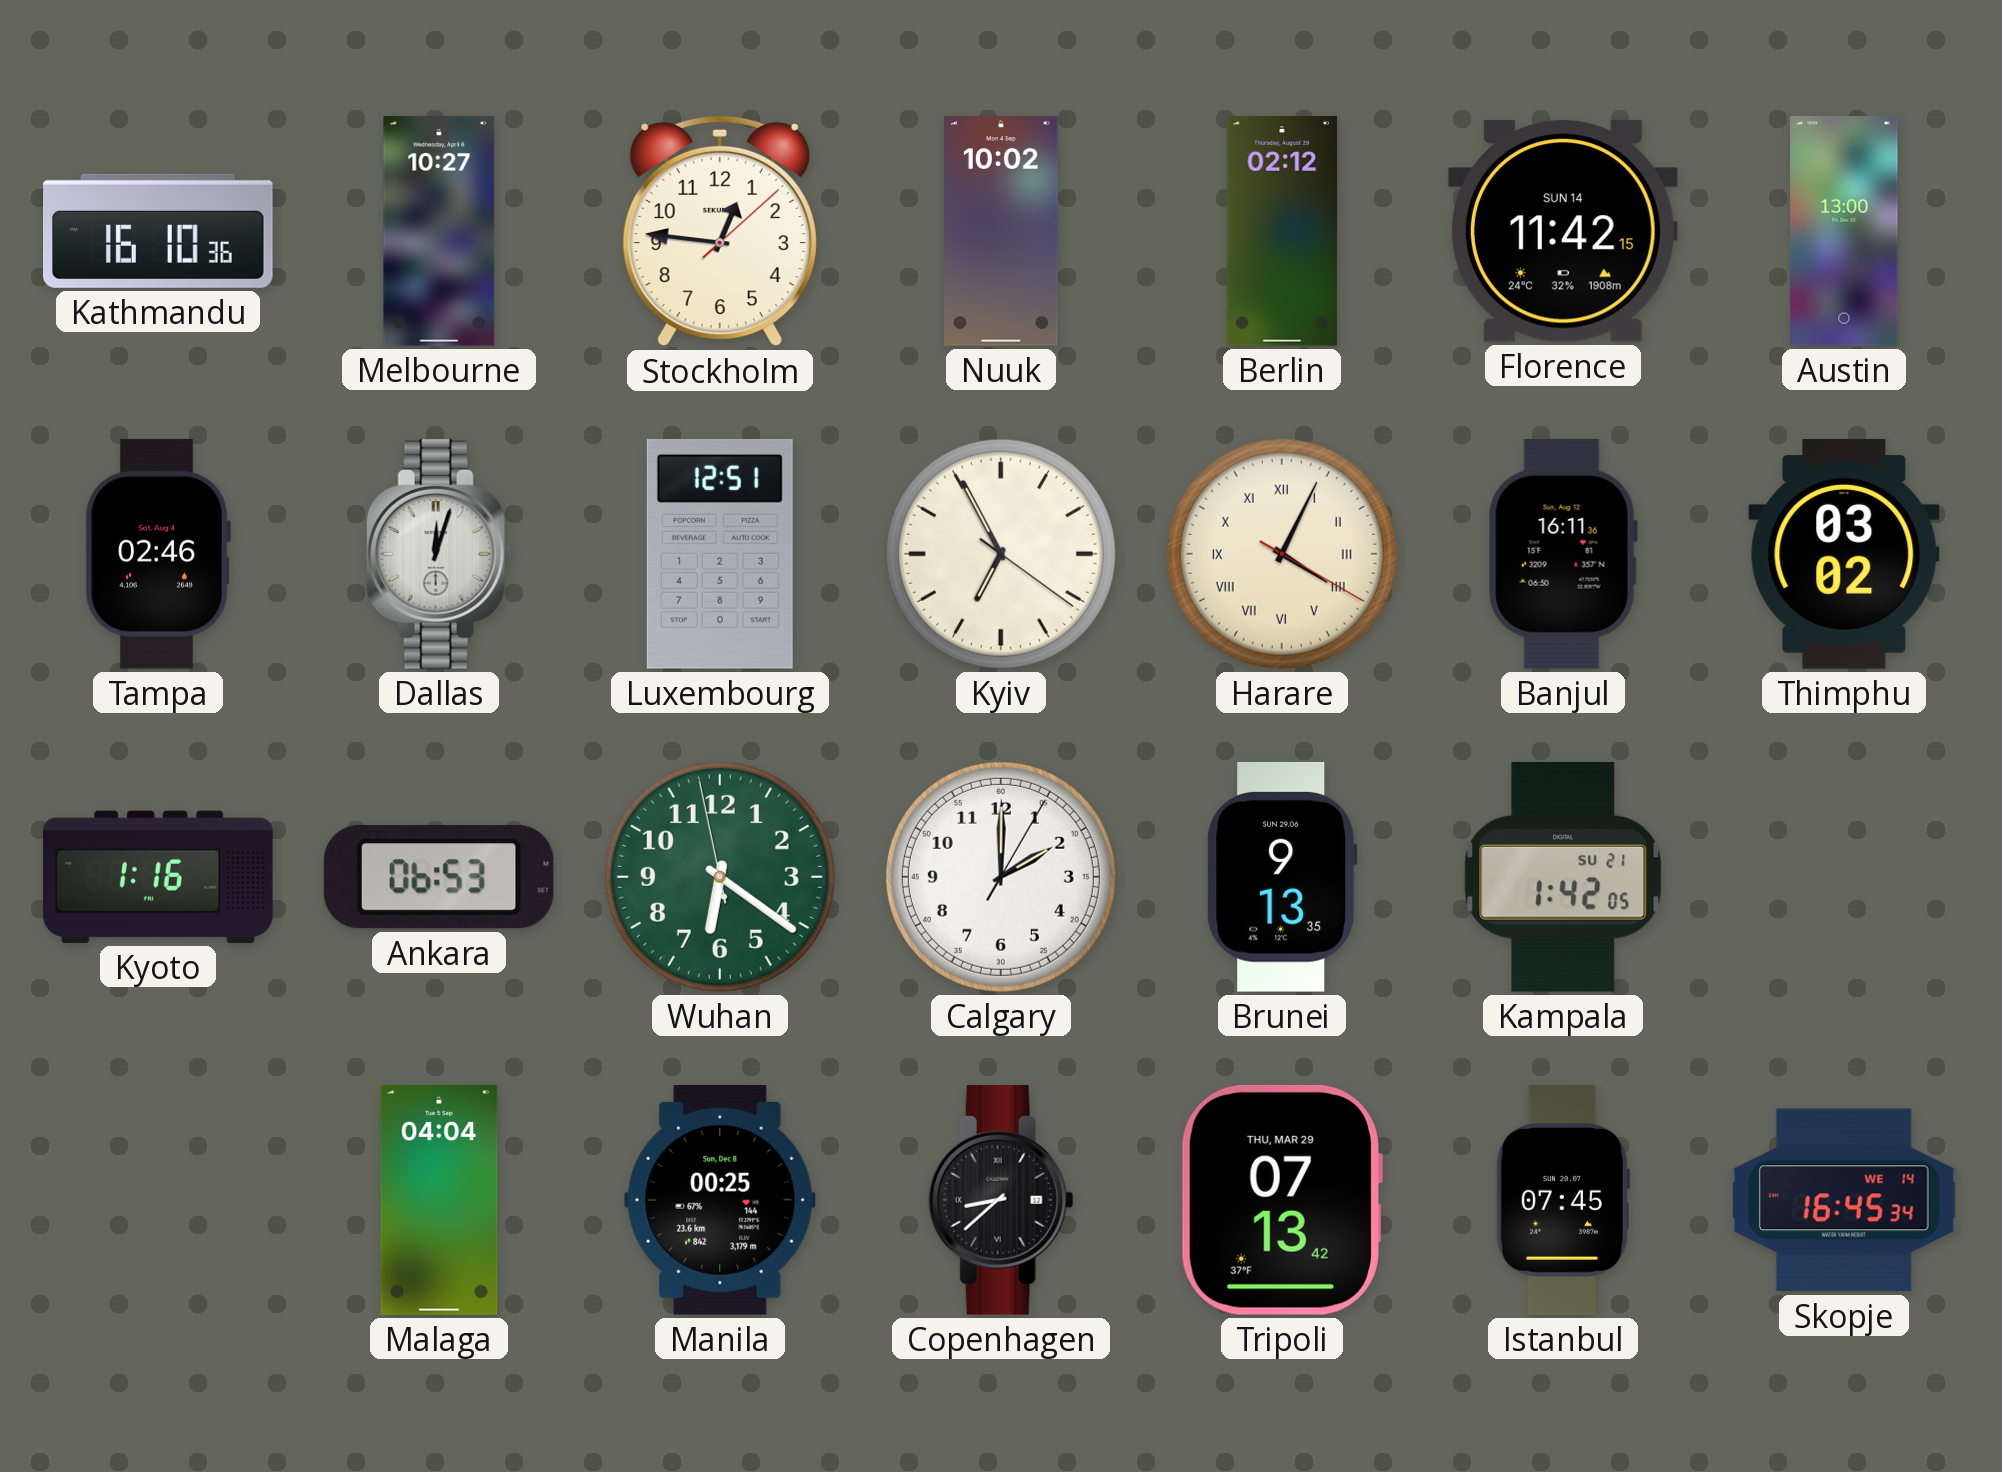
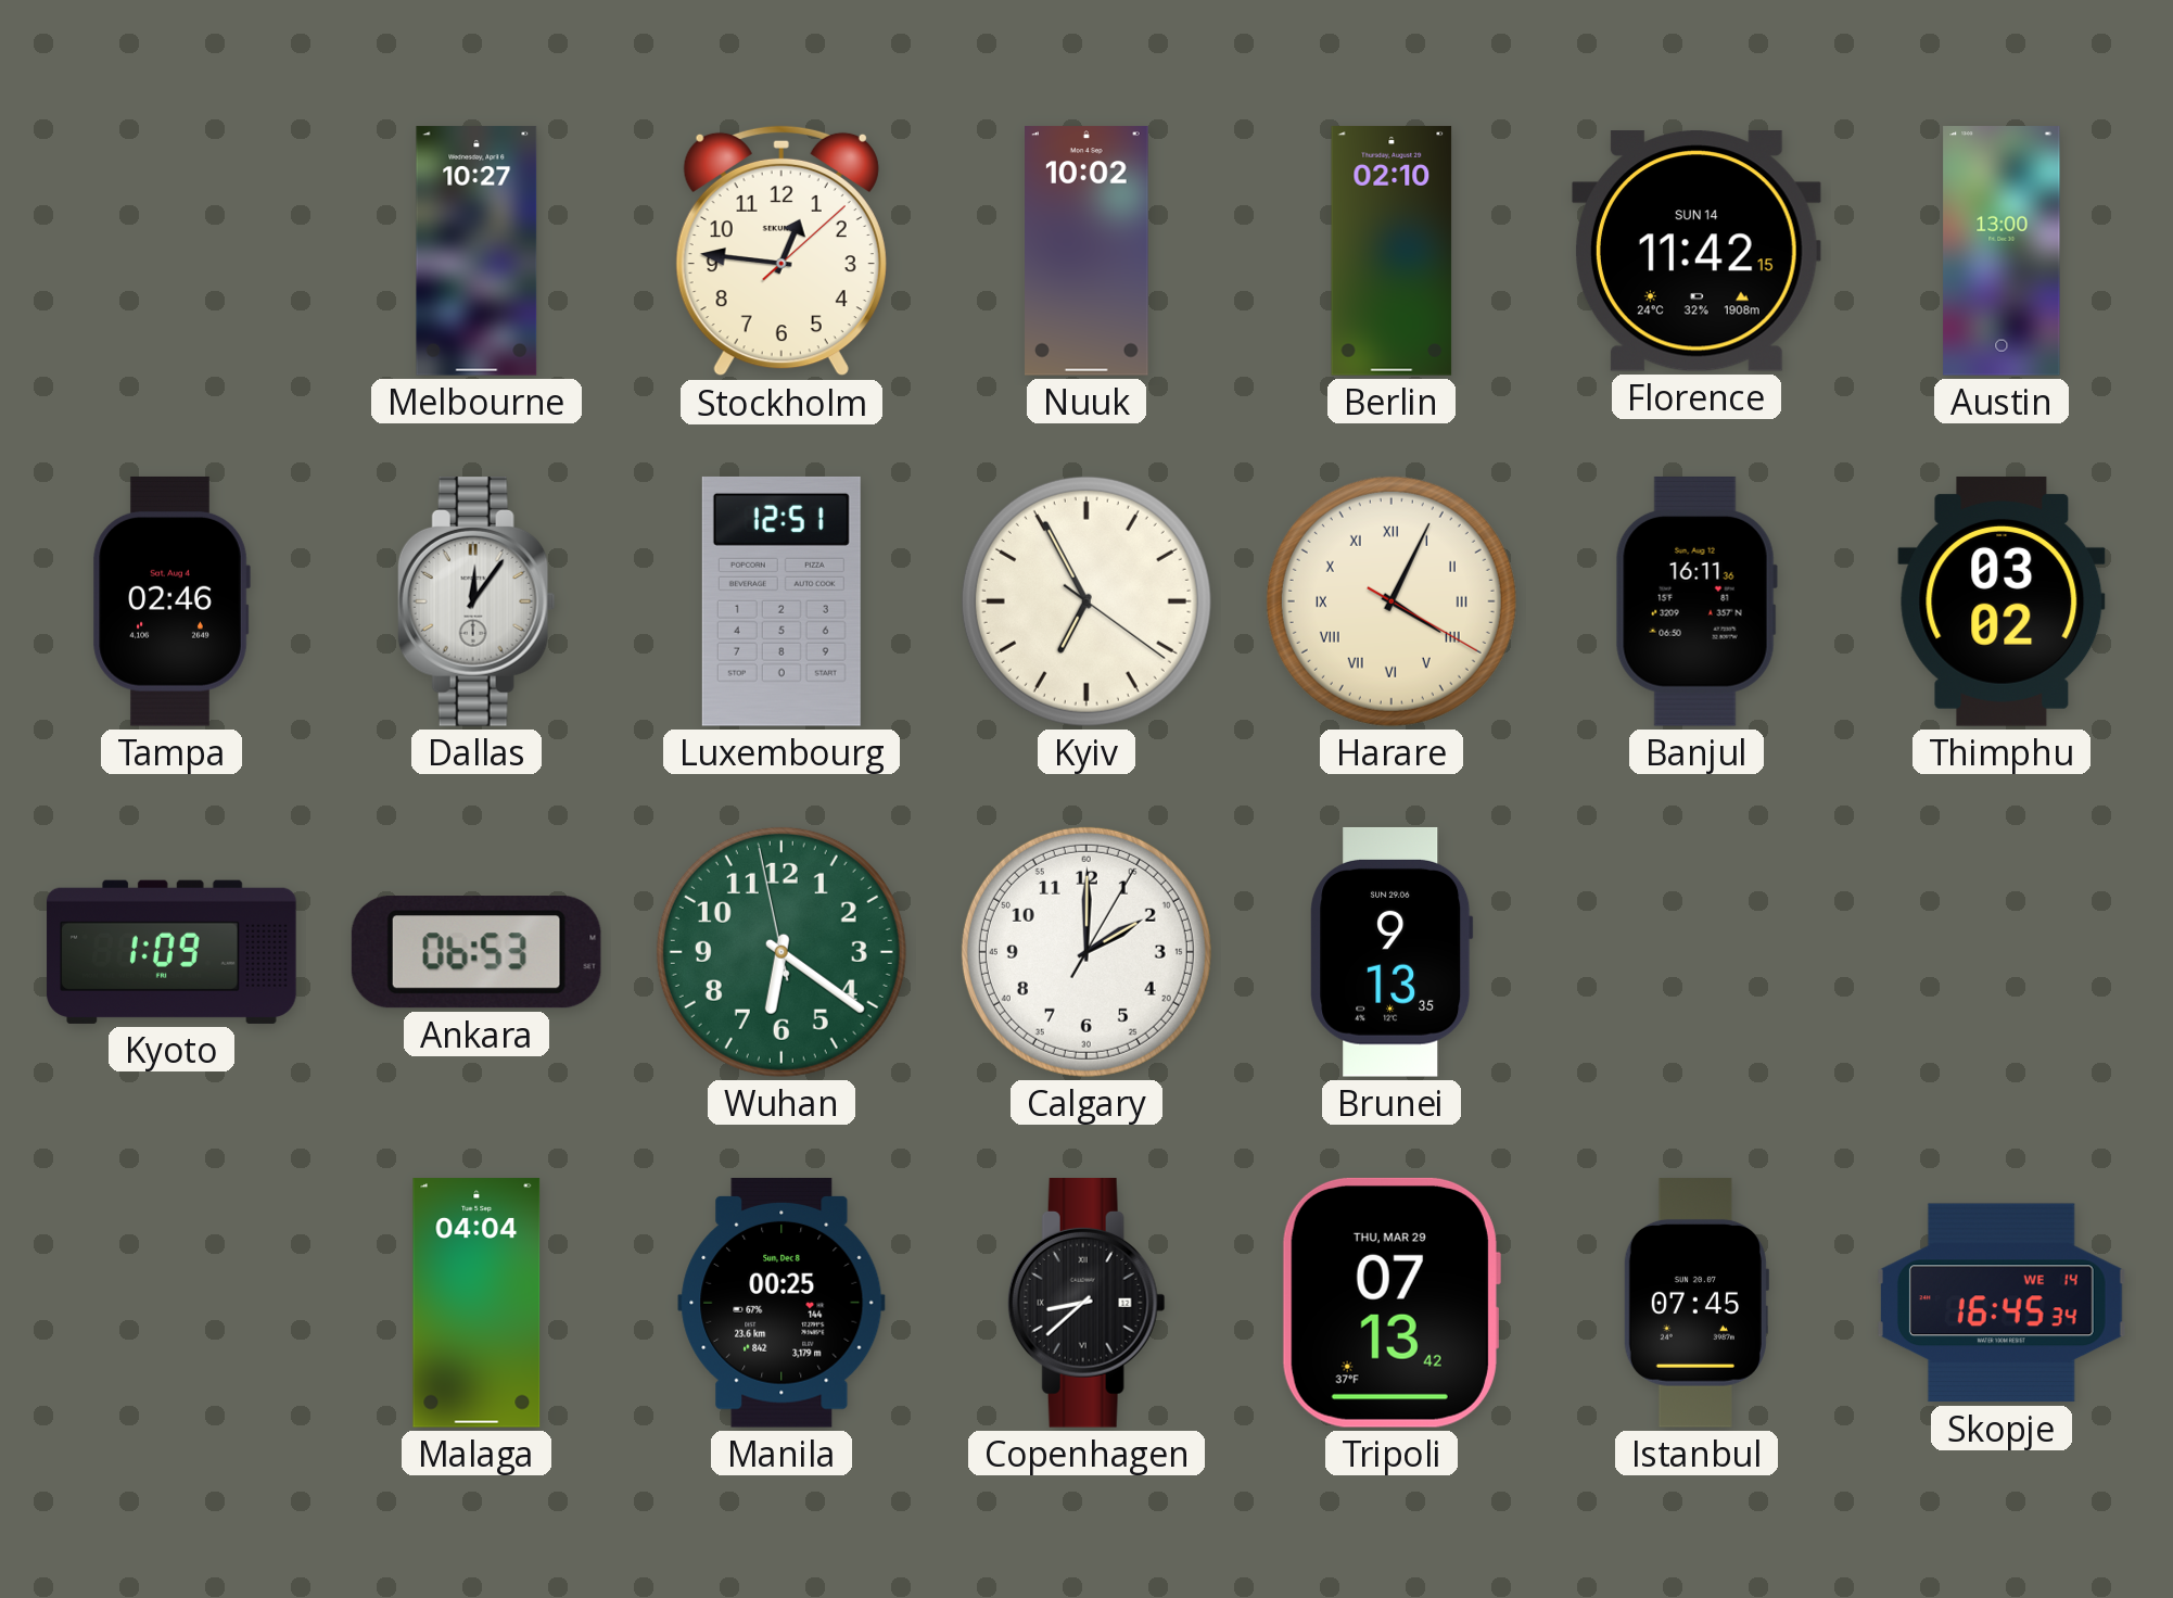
Kathmandu: 16:10 -> none
Berlin: 02:12 -> 02:10
Dallas: 12:03 -> 12:06
Kyoto: 1:16 -> 1:09
Kampala: 1:42 -> none
